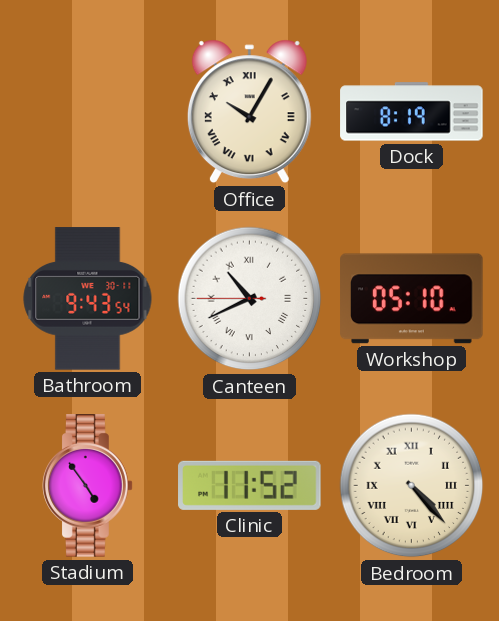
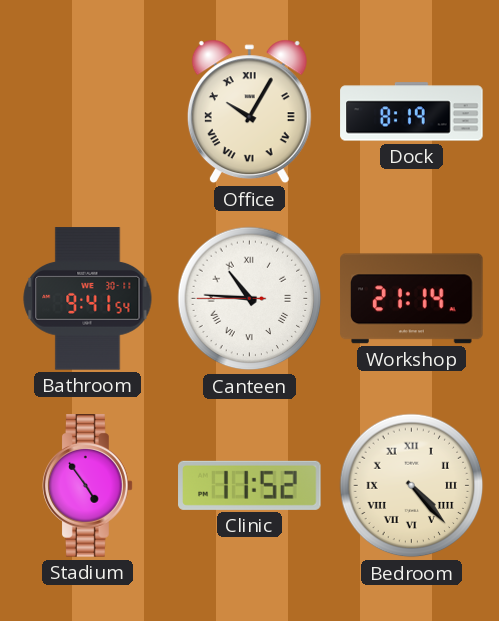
Bathroom: 9:43 -> 9:41
Canteen: 10:40 -> 10:45
Workshop: 05:10 -> 21:14
